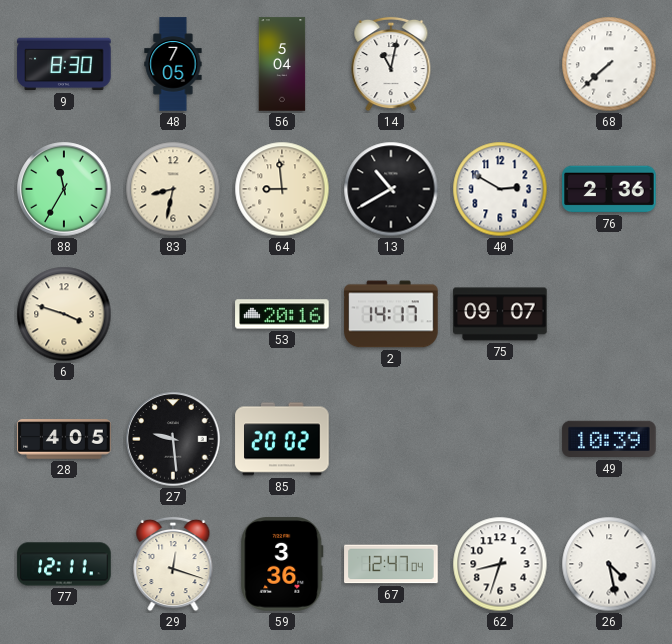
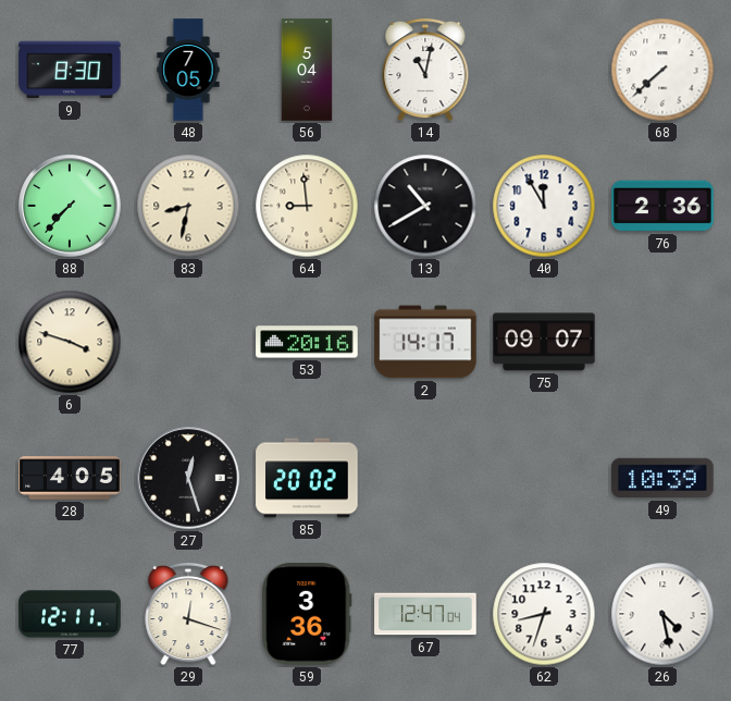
88: 11:35 -> 7:37
40: 2:50 -> 11:55
27: 9:29 -> 12:27
